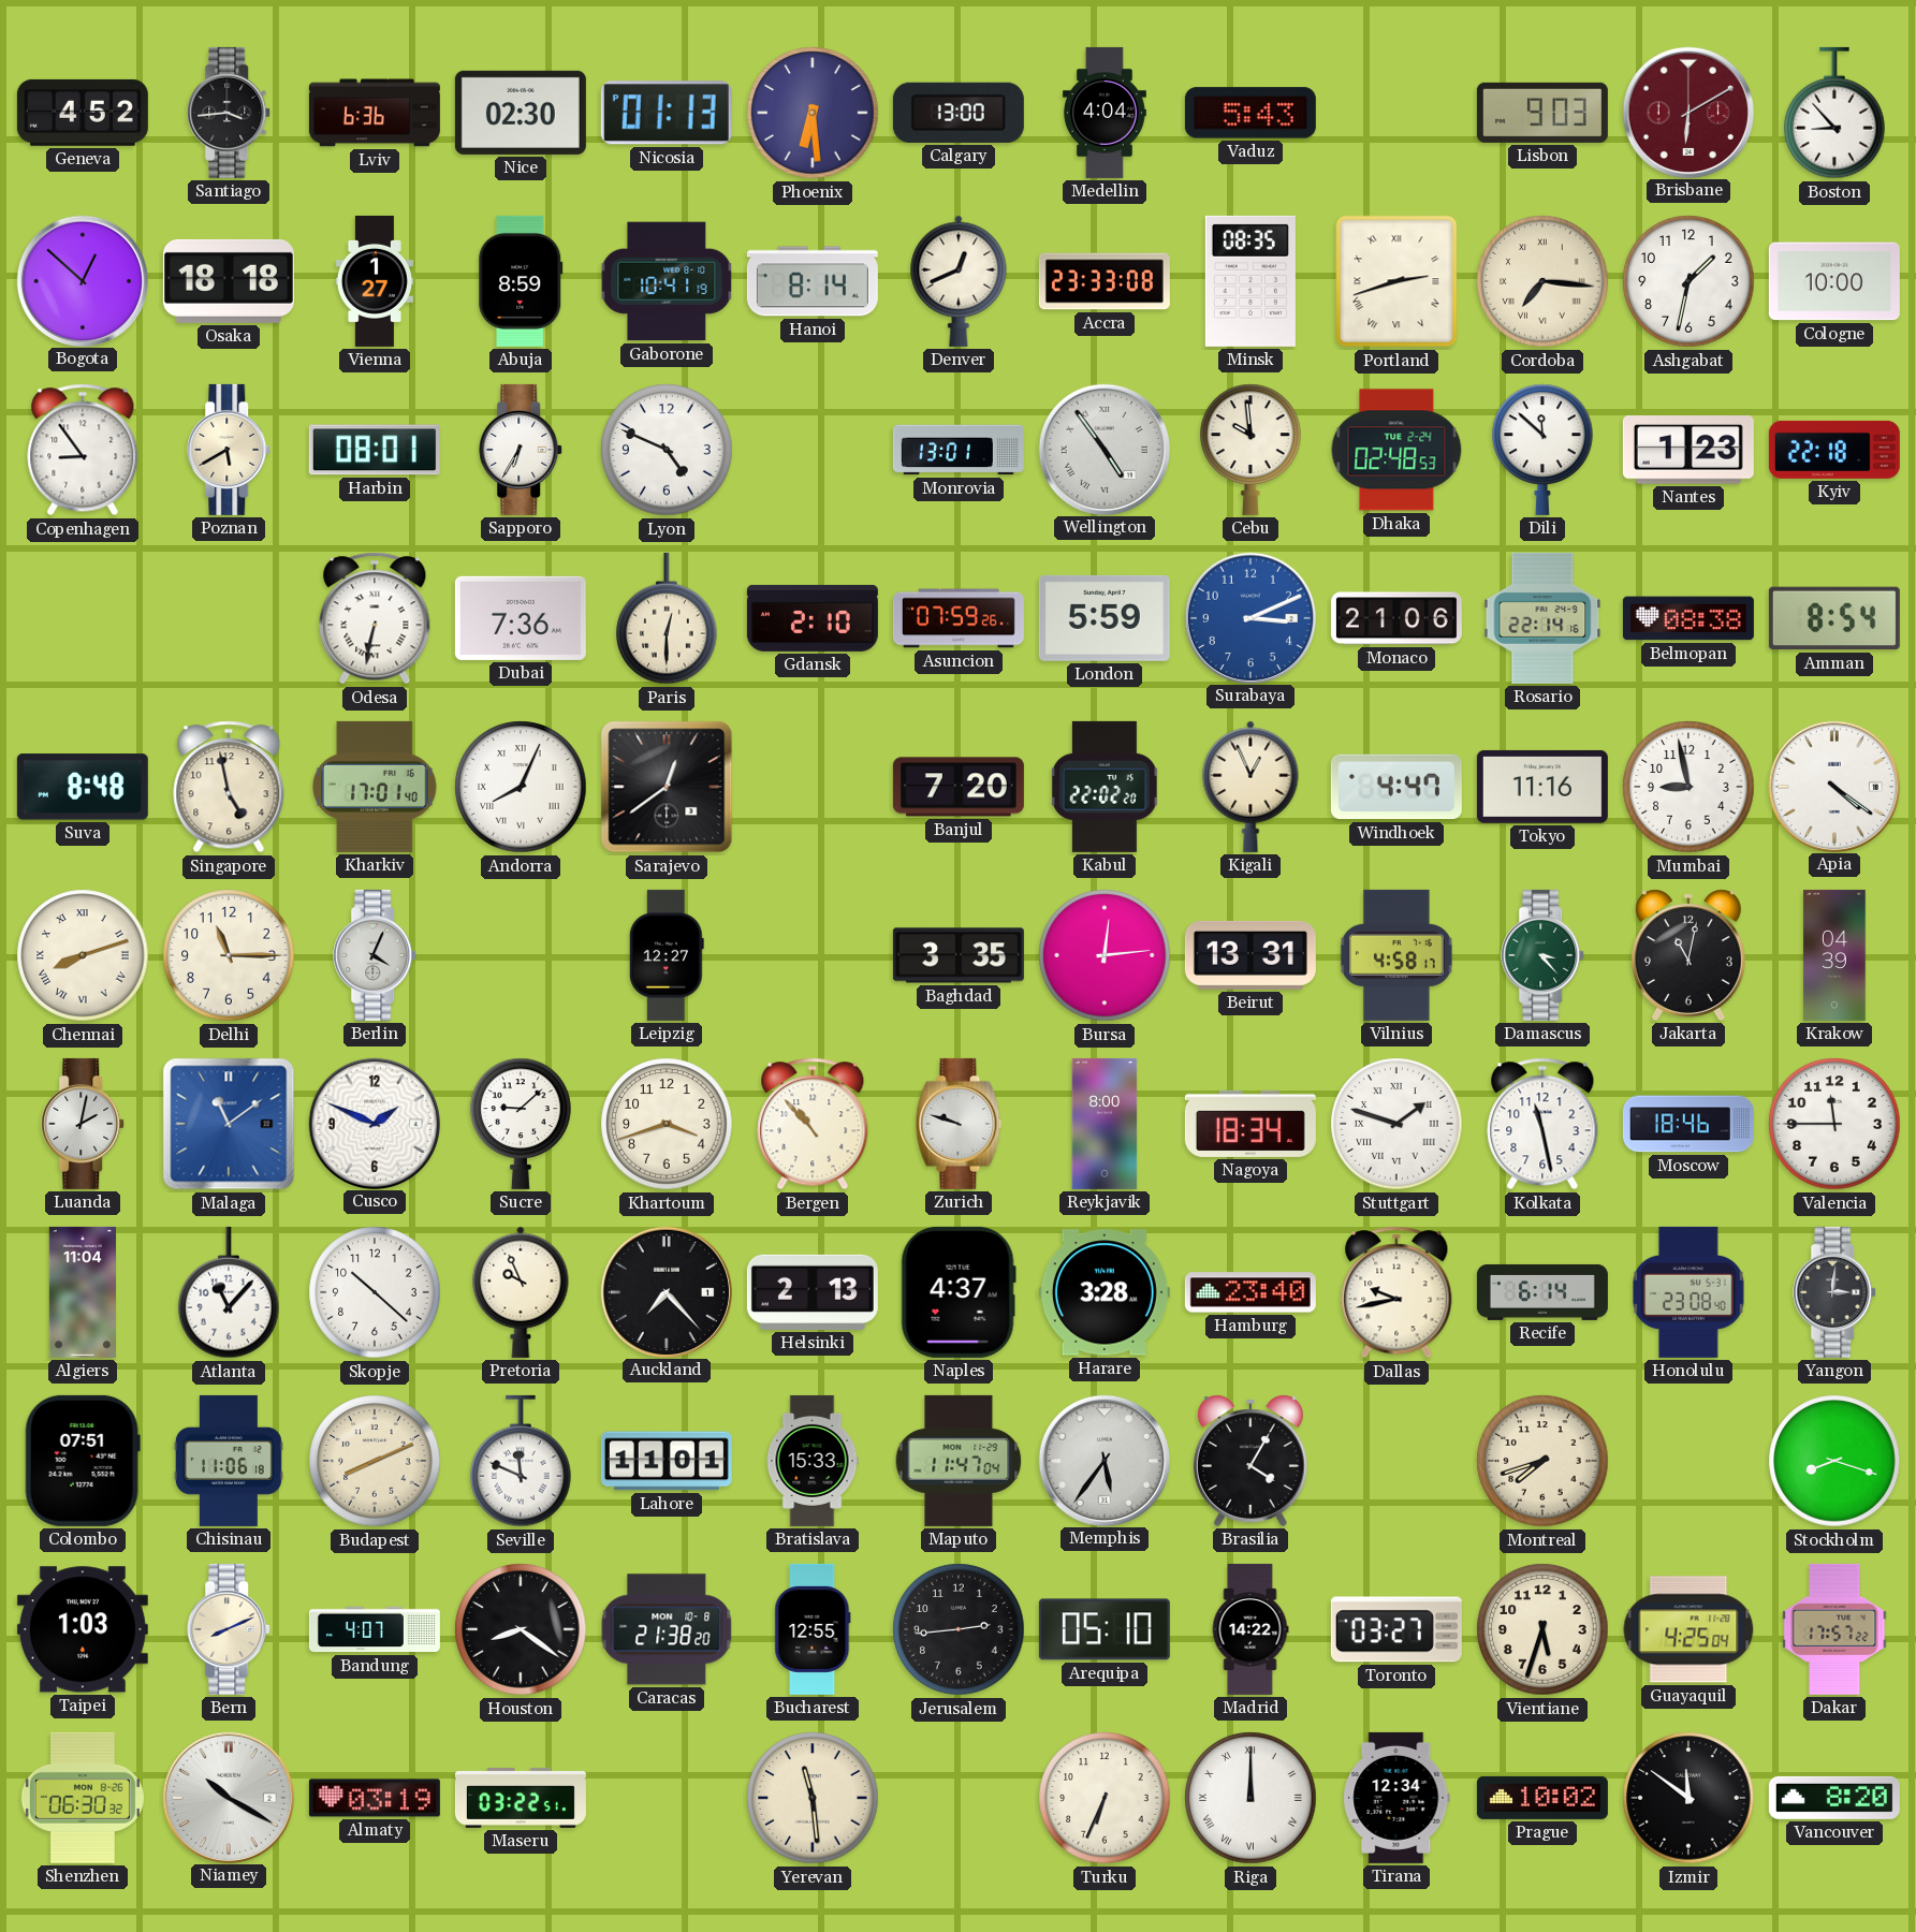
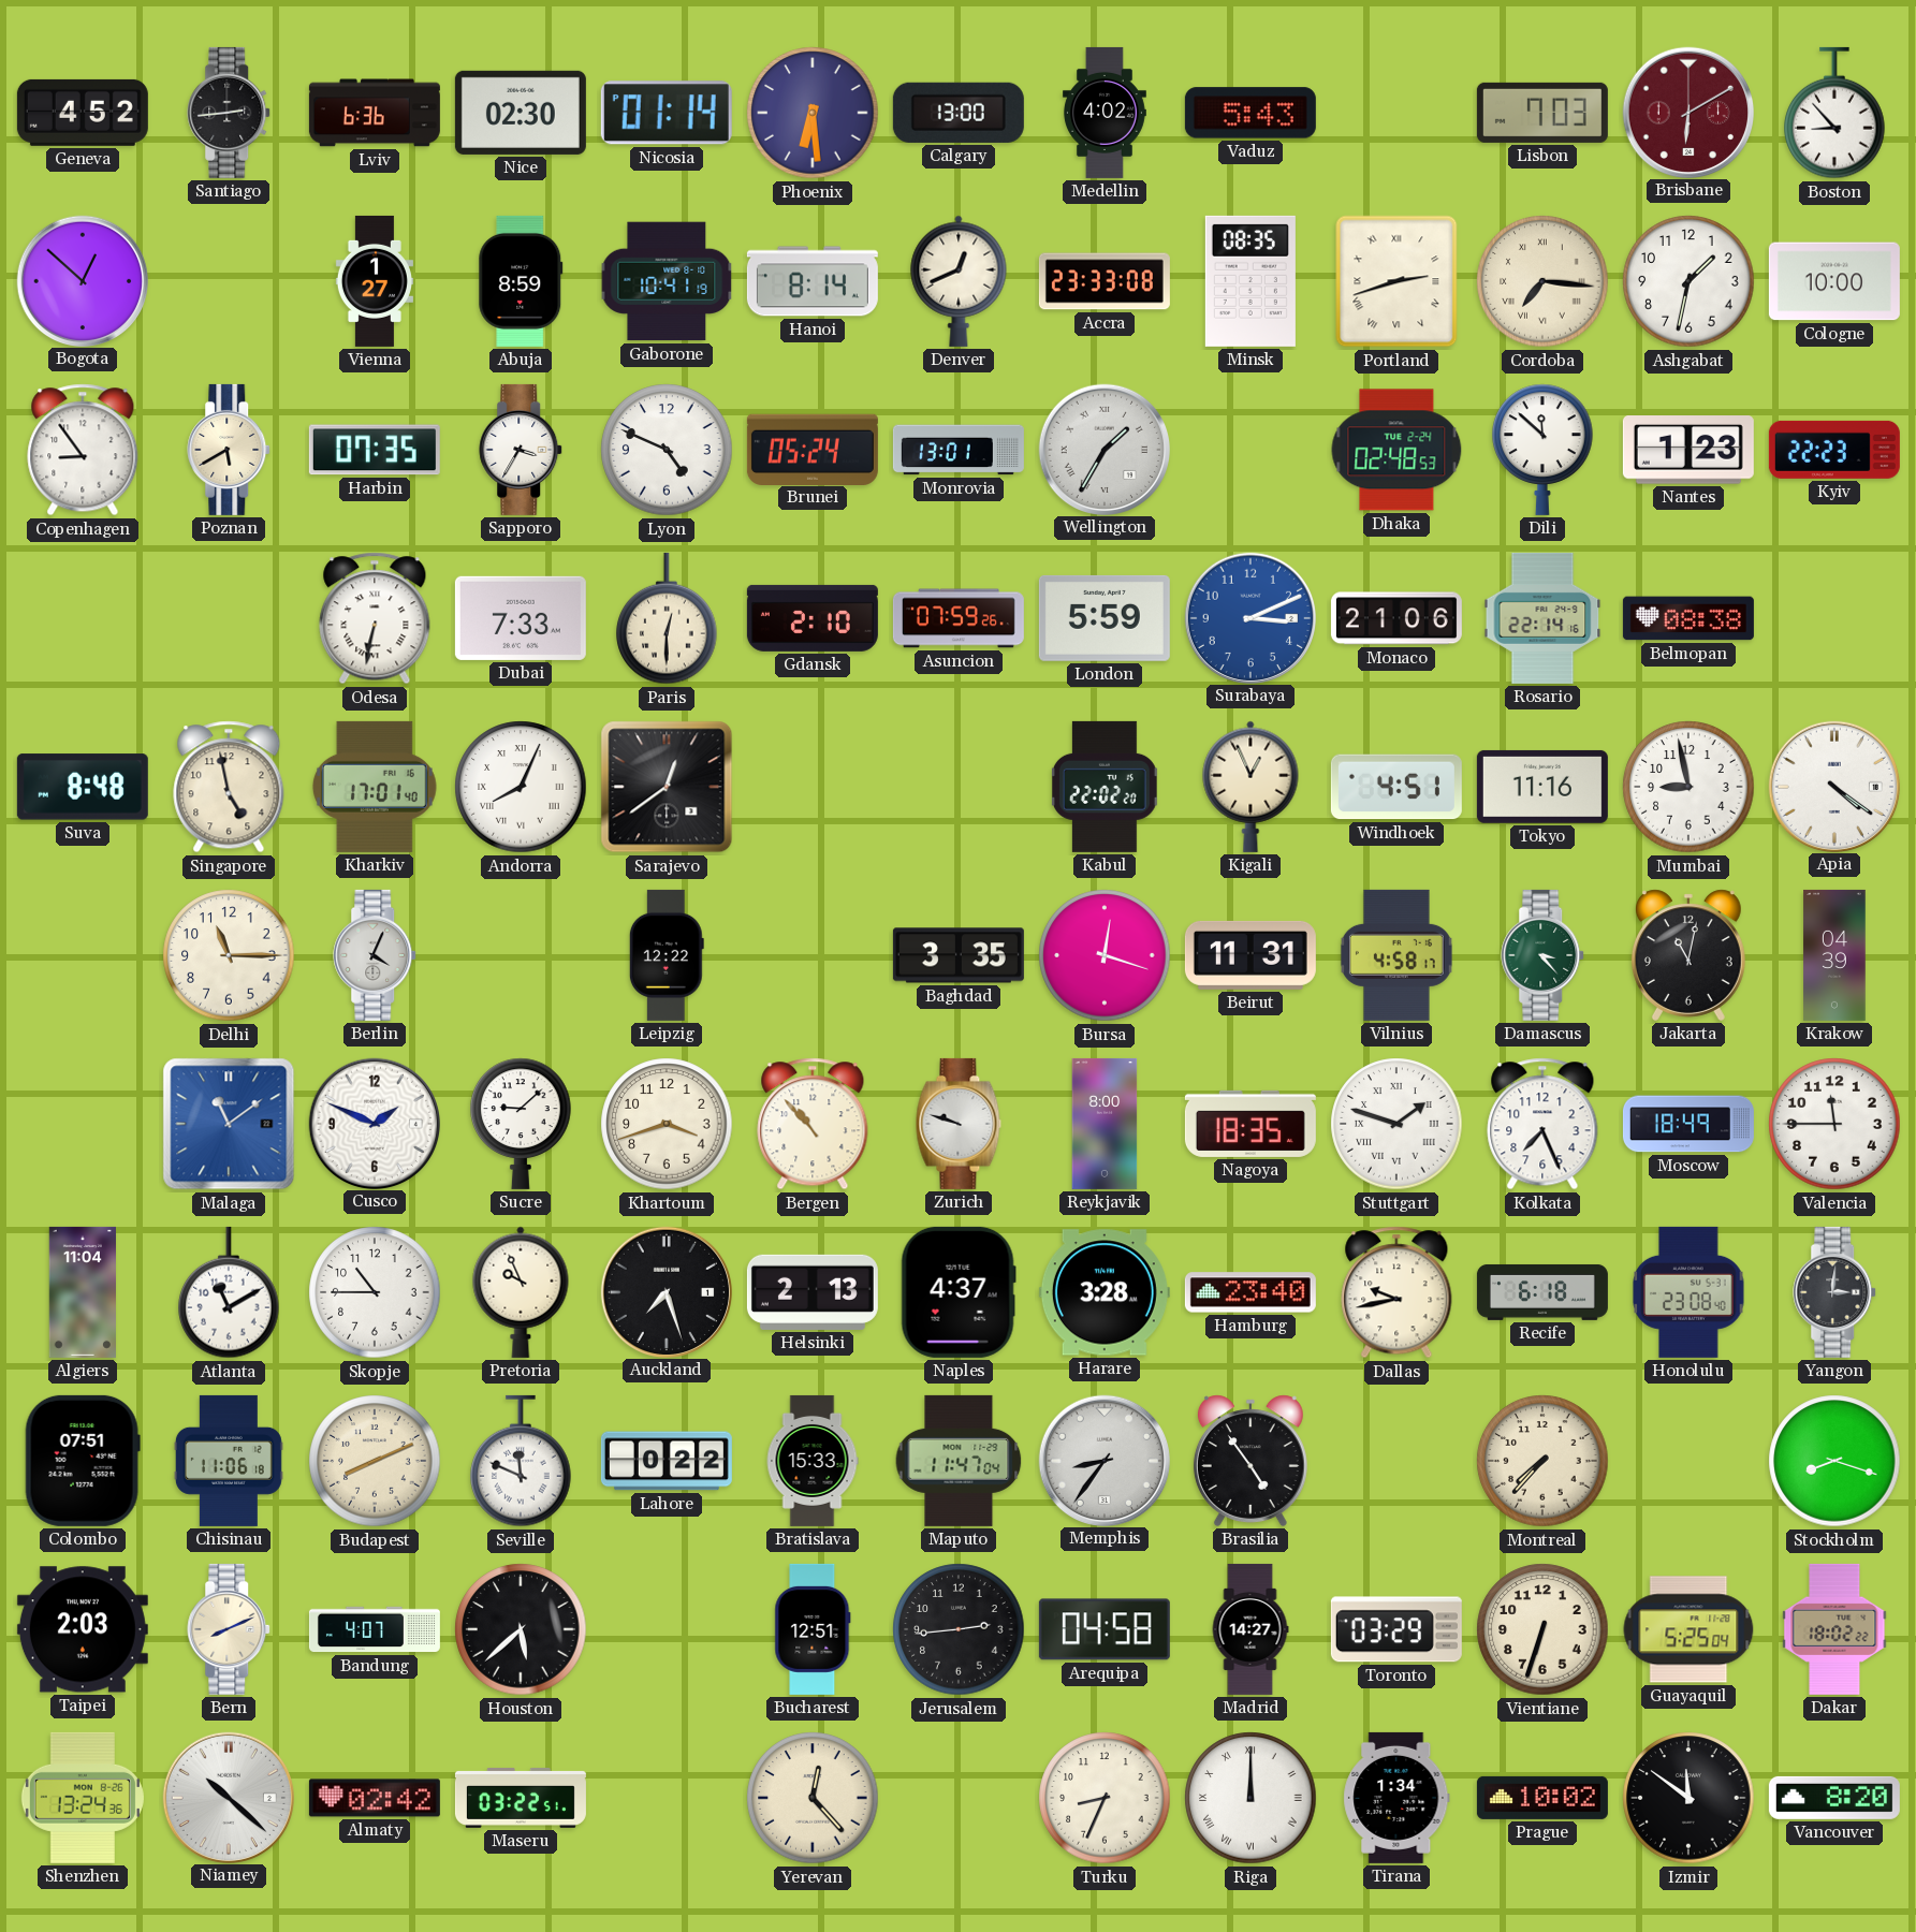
Santiago: 3:44 -> 2:44
Nicosia: 01:13 -> 01:14
Medellin: 4:04 -> 4:02
Lisbon: 9:03 -> 7:03
Osaka: 18:18 -> none
Harbin: 08:01 -> 07:35
Sapporo: 6:35 -> 3:35
Brunei: none -> 05:24
Wellington: 4:54 -> 1:35
Cebu: 9:59 -> none
Kyiv: 22:18 -> 22:23
Dubai: 7:36 -> 7:33
Amman: 8:54 -> none
Banjul: 7:20 -> none
Windhoek: 4:47 -> 4:51
Chennai: 8:12 -> none
Leipzig: 12:27 -> 12:22
Bursa: 12:14 -> 12:18
Beirut: 13:31 -> 11:31
Luanda: 2:02 -> none
Nagoya: 18:34 -> 18:35
Kolkata: 11:28 -> 7:26
Moscow: 18:46 -> 18:49
Atlanta: 11:07 -> 11:10
Skopje: 10:22 -> 10:45
Auckland: 7:23 -> 7:27
Recife: 6:14 -> 6:18
Lahore: 11:01 -> 0:22
Memphis: 5:36 -> 8:36
Brasilia: 4:05 -> 4:54
Montreal: 7:42 -> 7:37
Taipei: 1:03 -> 2:03
Houston: 8:21 -> 5:38
Caracas: 21:38 -> none
Bucharest: 12:55 -> 12:51
Arequipa: 05:10 -> 04:58
Madrid: 14:22 -> 14:27
Toronto: 03:27 -> 03:29
Vientiane: 5:33 -> 6:33
Guayaquil: 4:25 -> 5:25
Dakar: 17:57 -> 18:02
Shenzhen: 06:30 -> 13:24
Niamey: 10:20 -> 10:22
Almaty: 03:19 -> 02:42
Yerevan: 11:29 -> 12:23
Turku: 6:34 -> 8:34
Tirana: 12:34 -> 1:34
